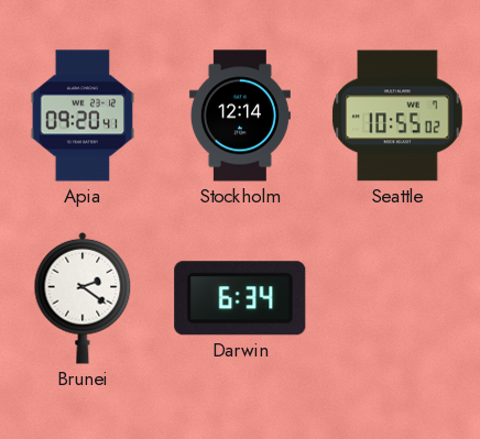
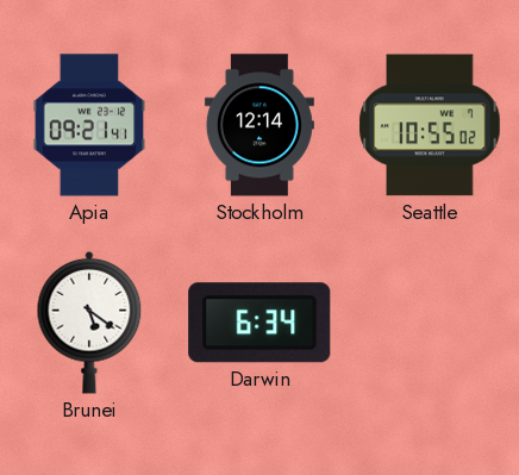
Apia: 09:20 -> 09:21
Brunei: 2:21 -> 5:21
